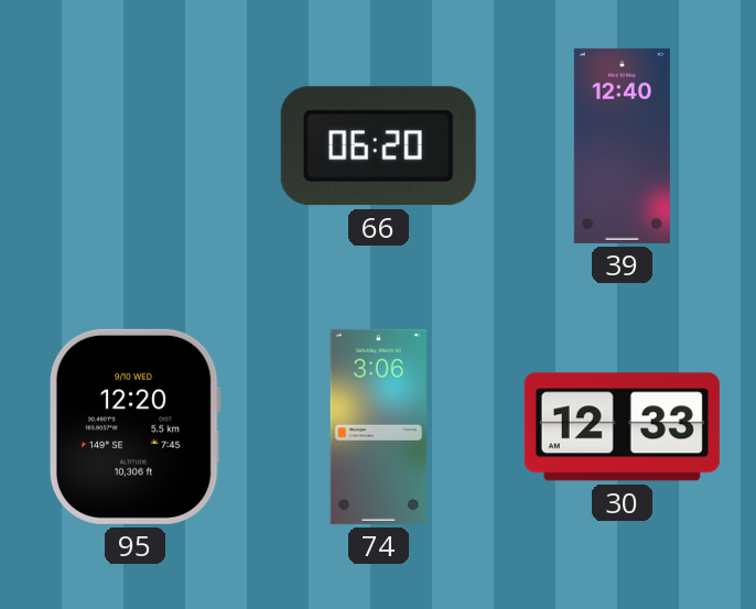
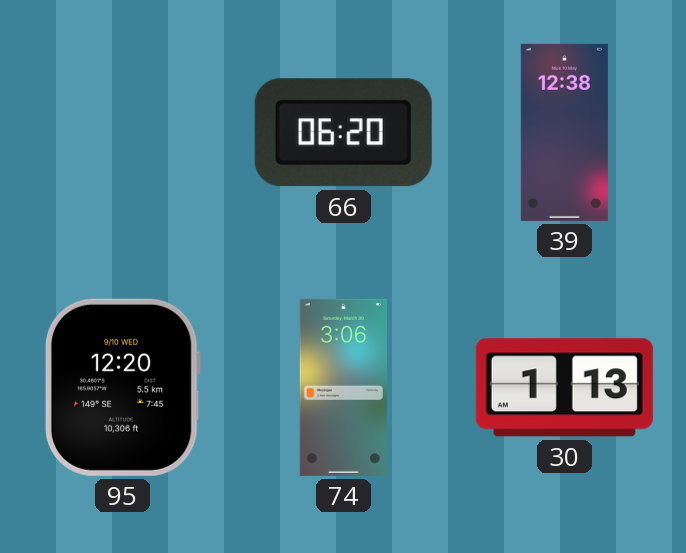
39: 12:40 -> 12:38
30: 12:33 -> 1:13
